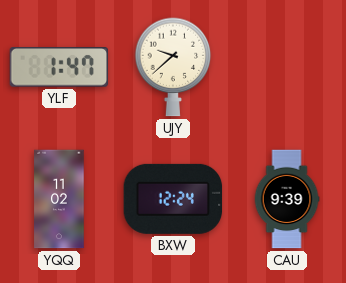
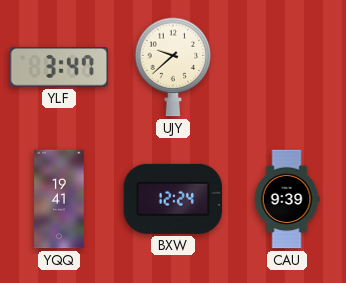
YLF: 1:47 -> 3:47
YQQ: 11:02 -> 19:41
